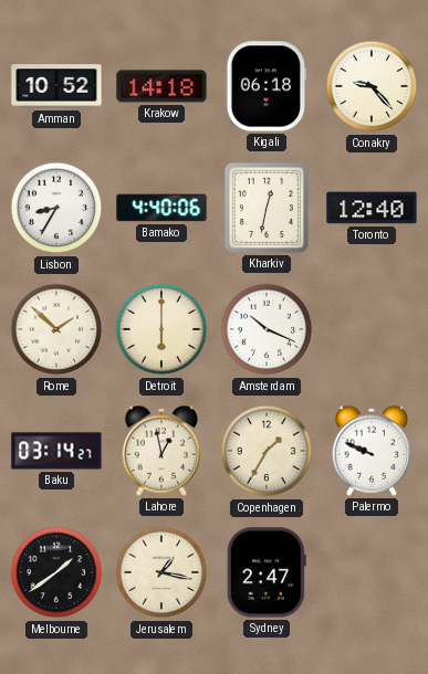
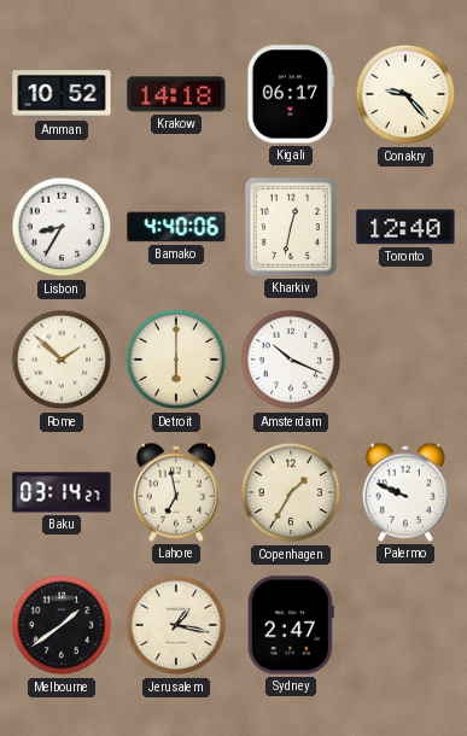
Kigali: 06:18 -> 06:17
Lahore: 12:58 -> 6:58
